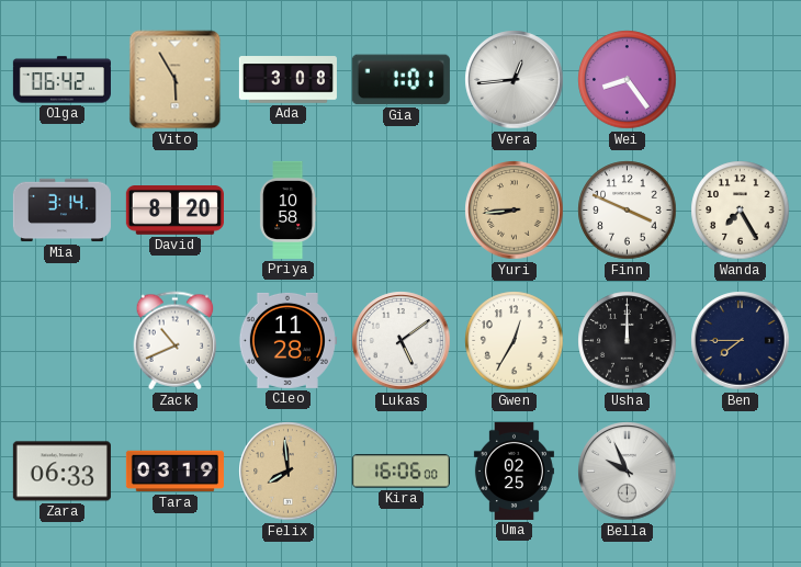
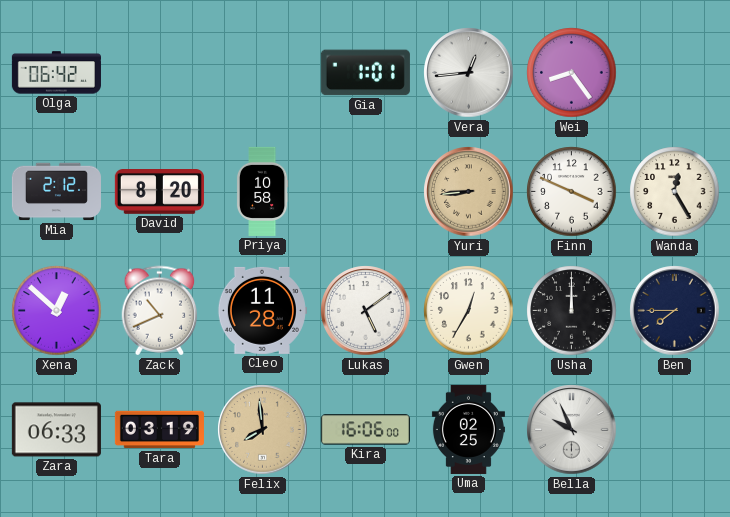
Vito: 5:55 -> none
Ada: 3:08 -> none
Mia: 3:14 -> 2:12
Wanda: 7:25 -> 12:25
Xena: none -> 12:52
